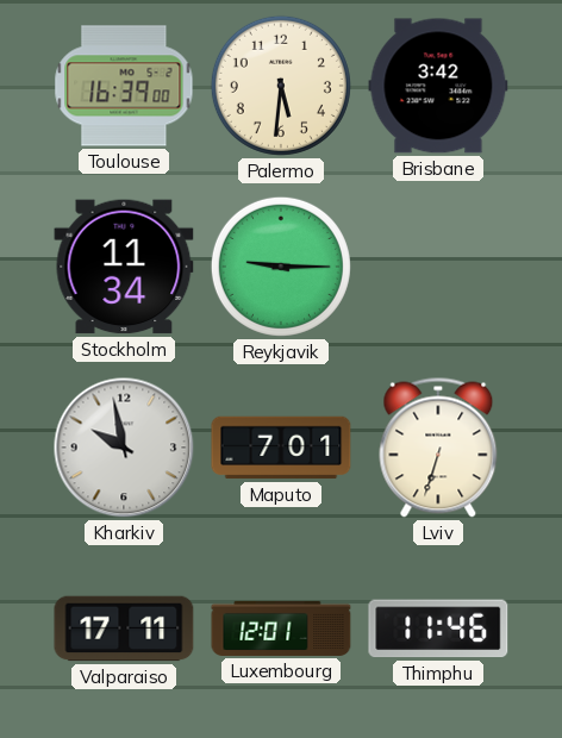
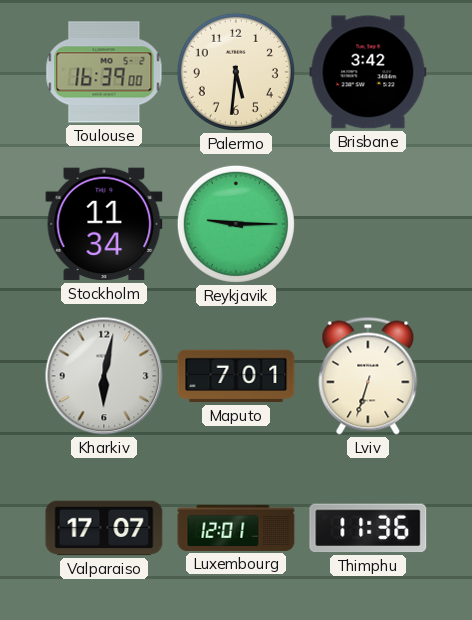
Kharkiv: 9:58 -> 6:02
Valparaiso: 17:11 -> 17:07
Thimphu: 11:46 -> 11:36
